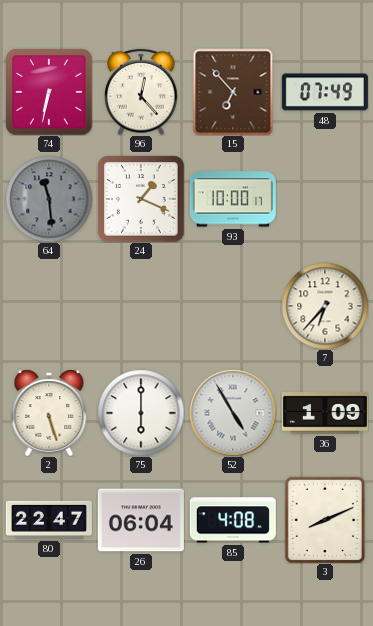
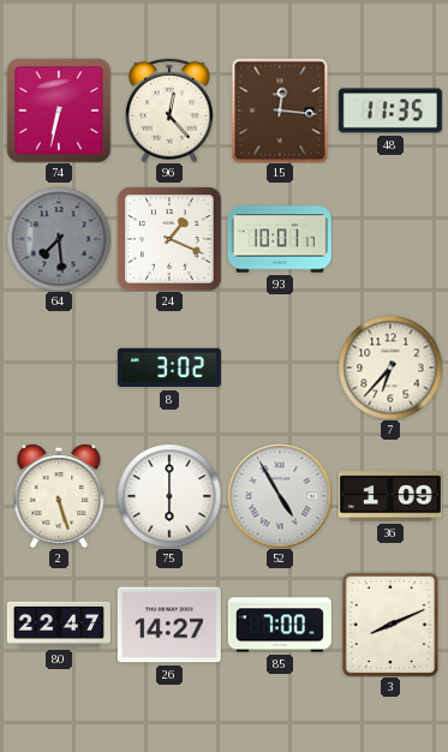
15: 6:53 -> 12:16
48: 07:49 -> 11:35
64: 11:29 -> 7:29
93: 10:00 -> 10:01
8: none -> 3:02
26: 06:04 -> 14:27
85: 4:08 -> 7:00
